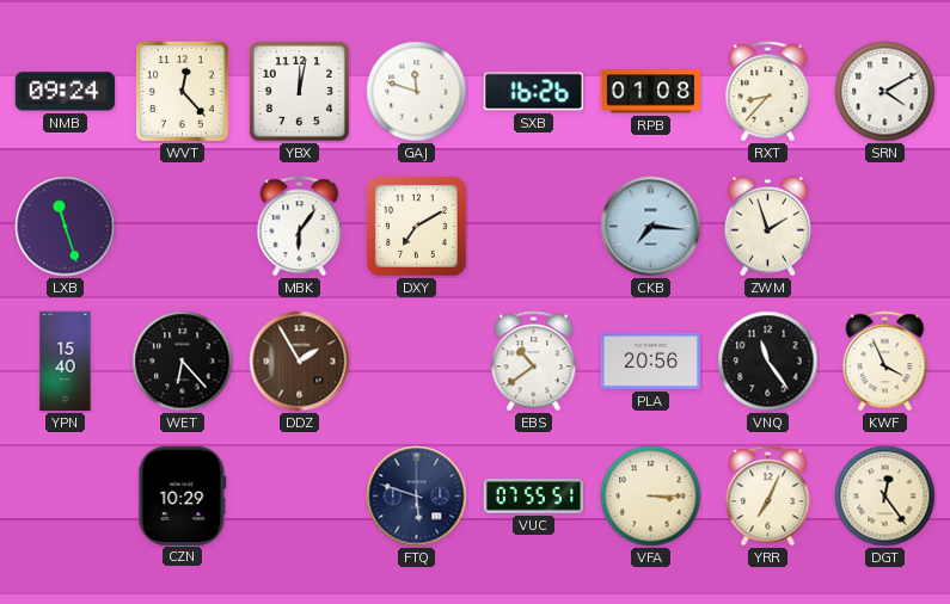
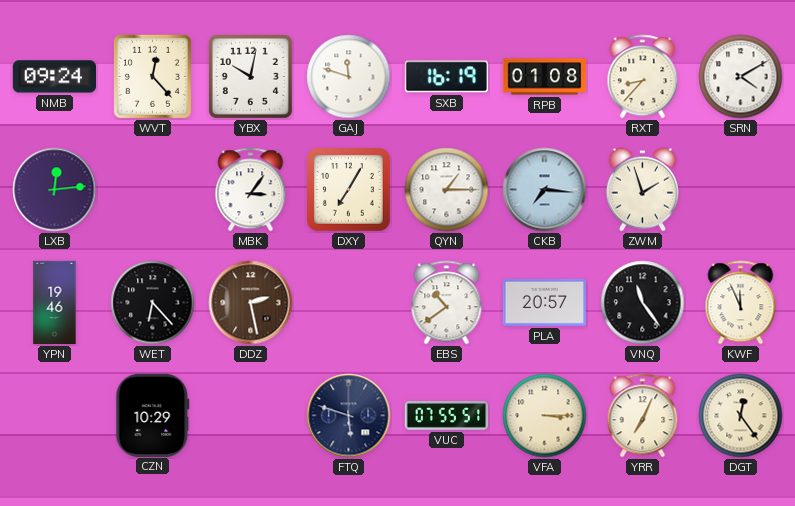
YBX: 12:02 -> 10:02
SXB: 16:26 -> 16:19
LXB: 11:27 -> 12:14
MBK: 6:06 -> 3:06
DXY: 7:10 -> 7:05
QYN: none -> 1:15
YPN: 15:40 -> 19:46
DDZ: 1:55 -> 2:28
PLA: 20:56 -> 20:57
KWF: 3:56 -> 11:56
